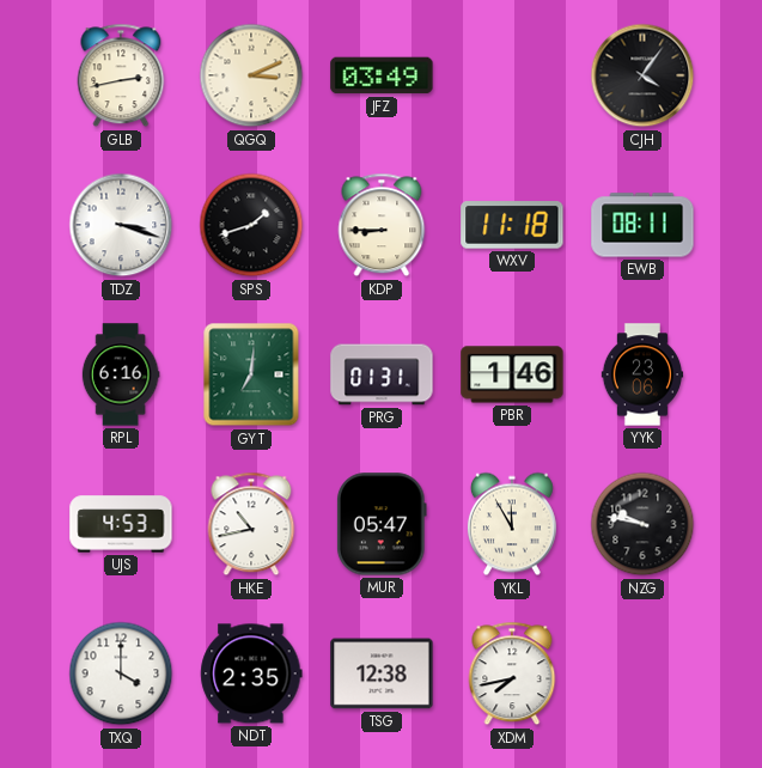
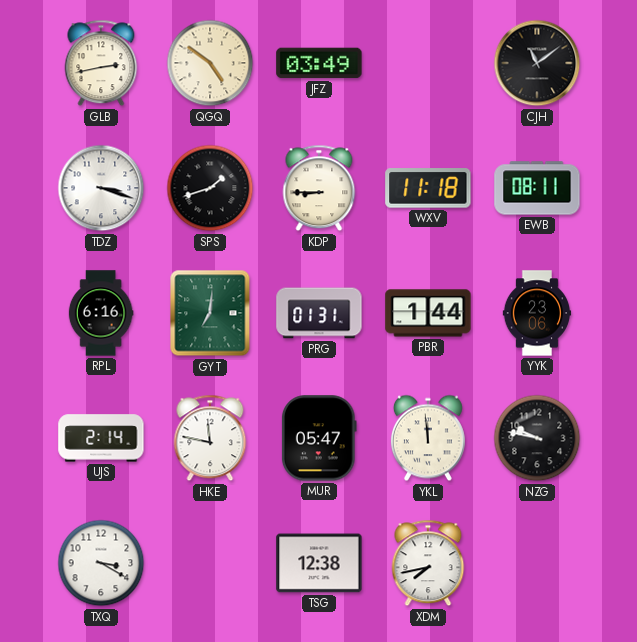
QGQ: 3:11 -> 4:51
CJH: 4:06 -> 11:09
PBR: 1:46 -> 1:44
UJS: 4:53 -> 2:14
HKE: 10:43 -> 11:47
YKL: 11:55 -> 11:59
TXQ: 4:00 -> 3:20
NDT: 2:35 -> none
